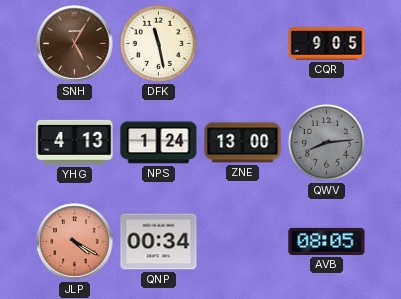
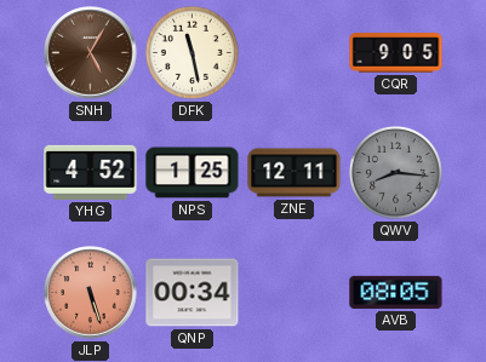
YHG: 4:13 -> 4:52
NPS: 1:24 -> 1:25
ZNE: 13:00 -> 12:11
QWV: 8:14 -> 8:16
JLP: 4:20 -> 5:27
